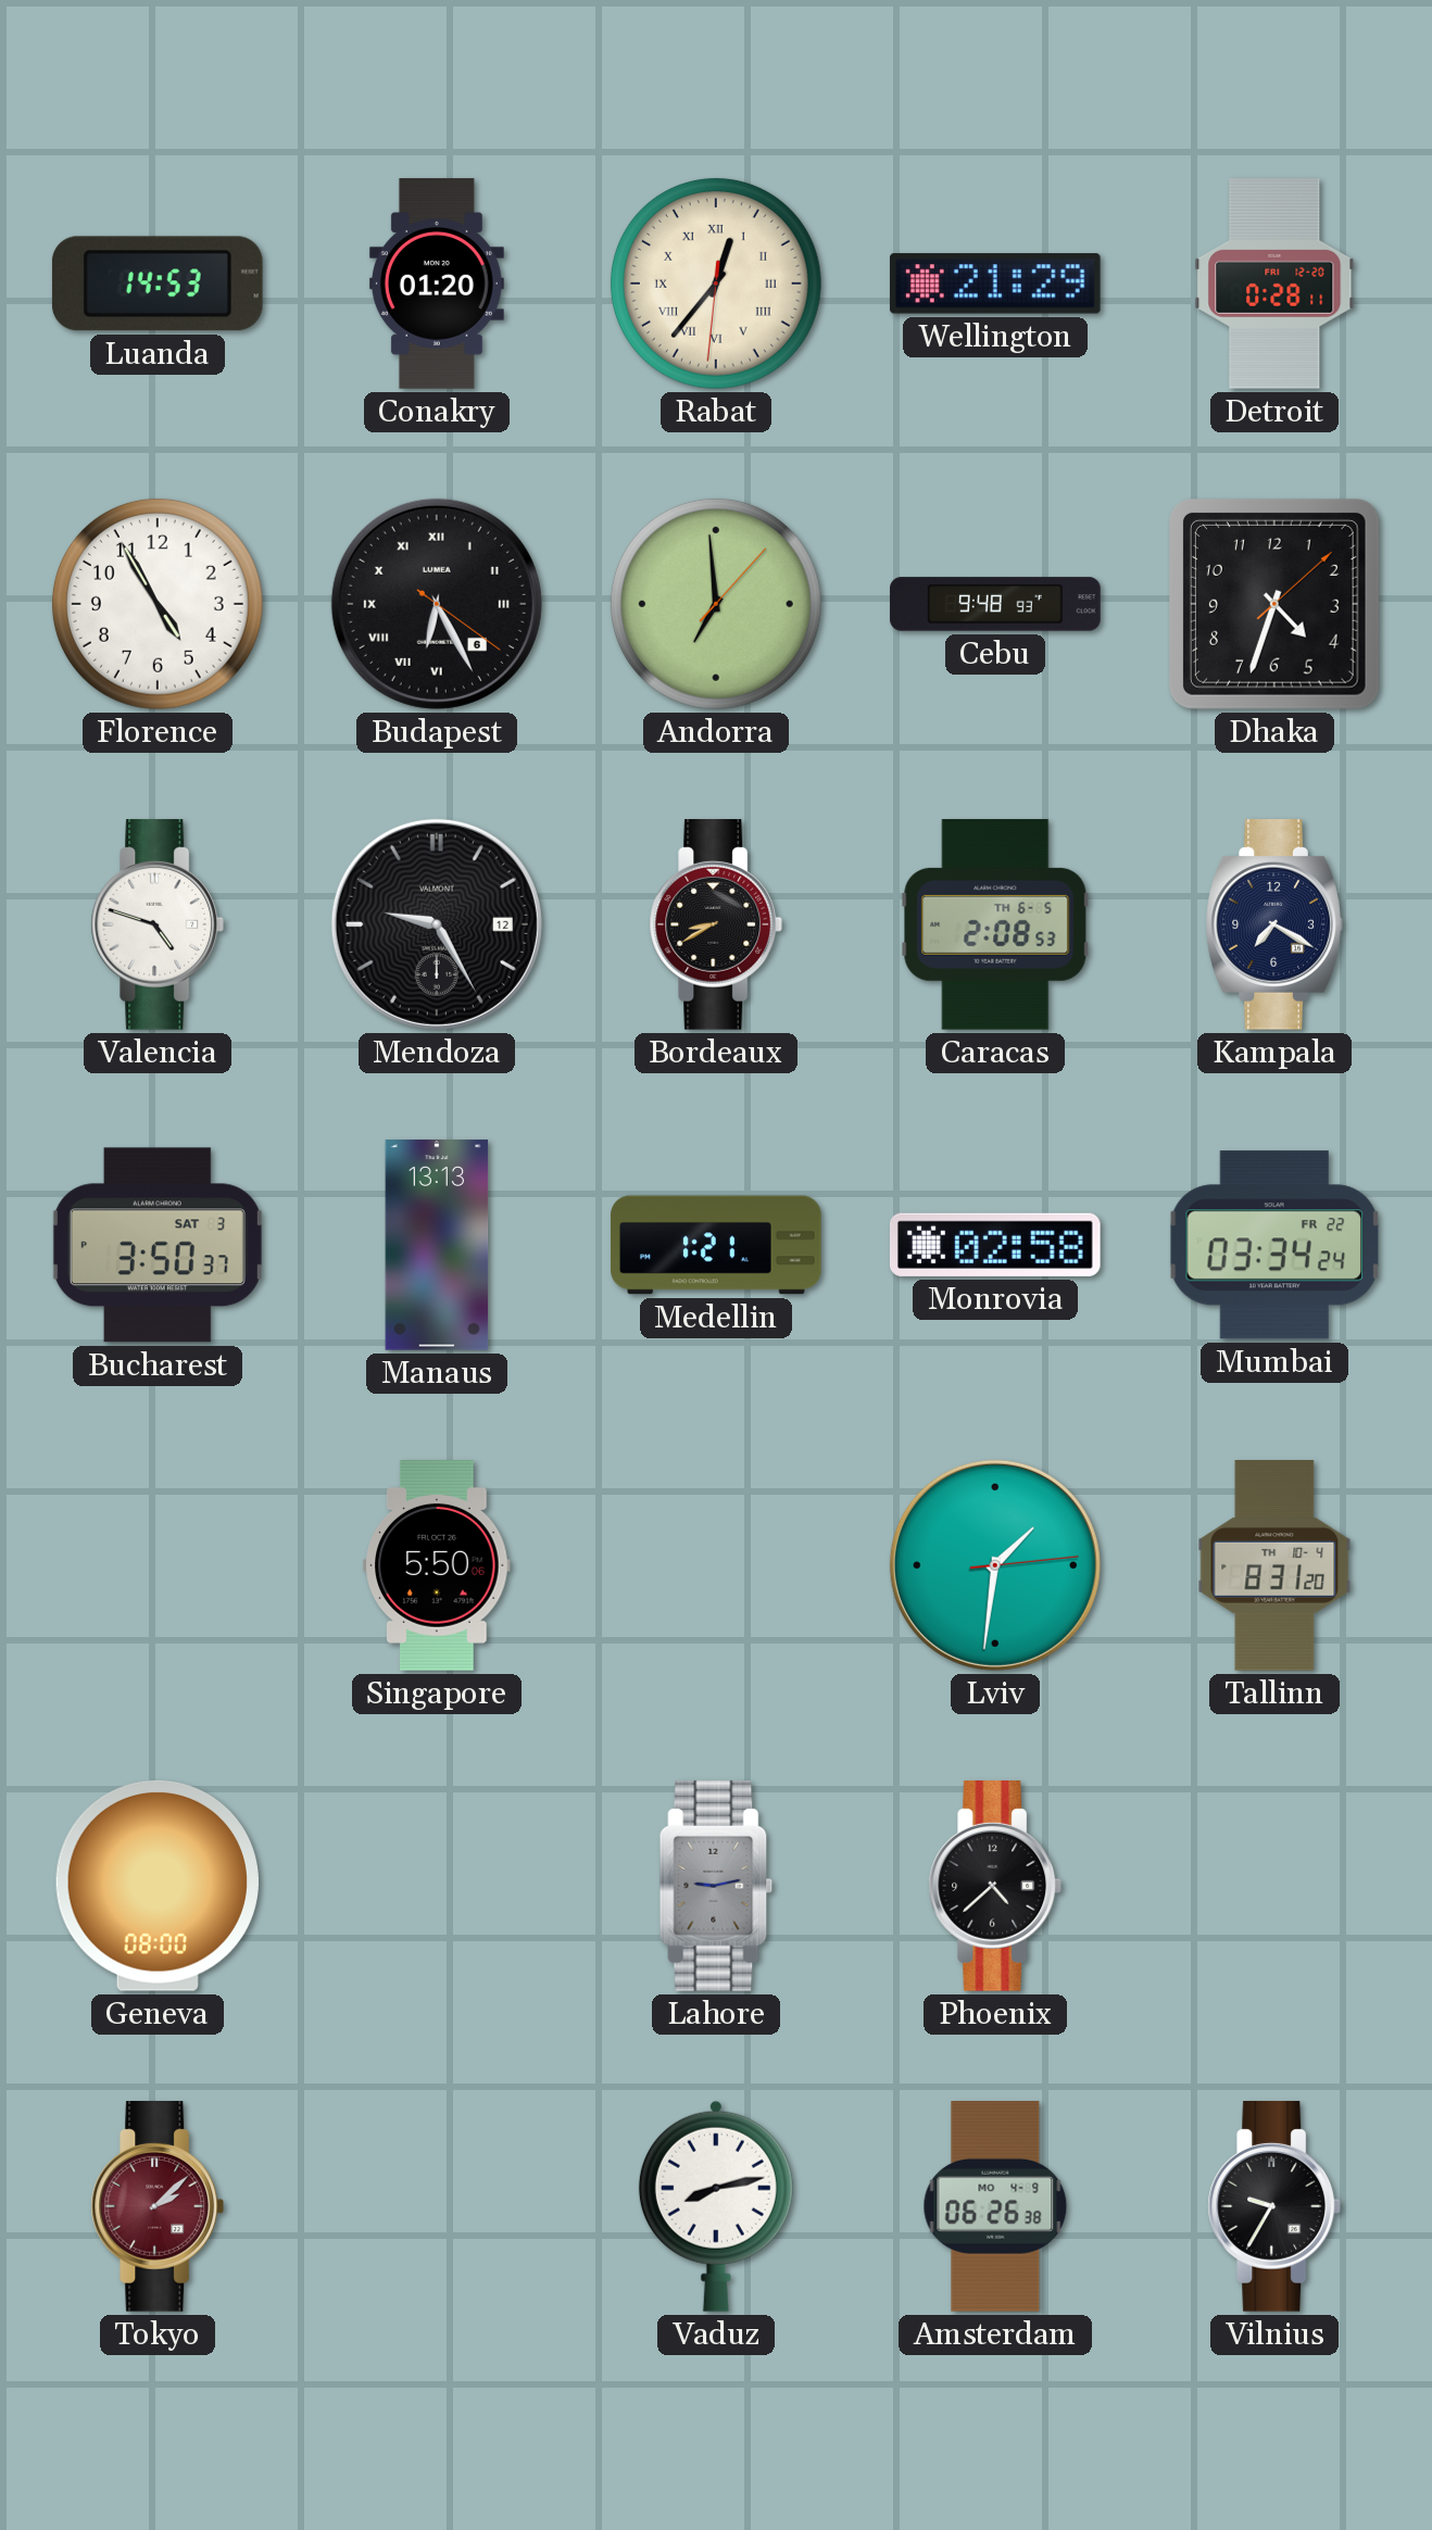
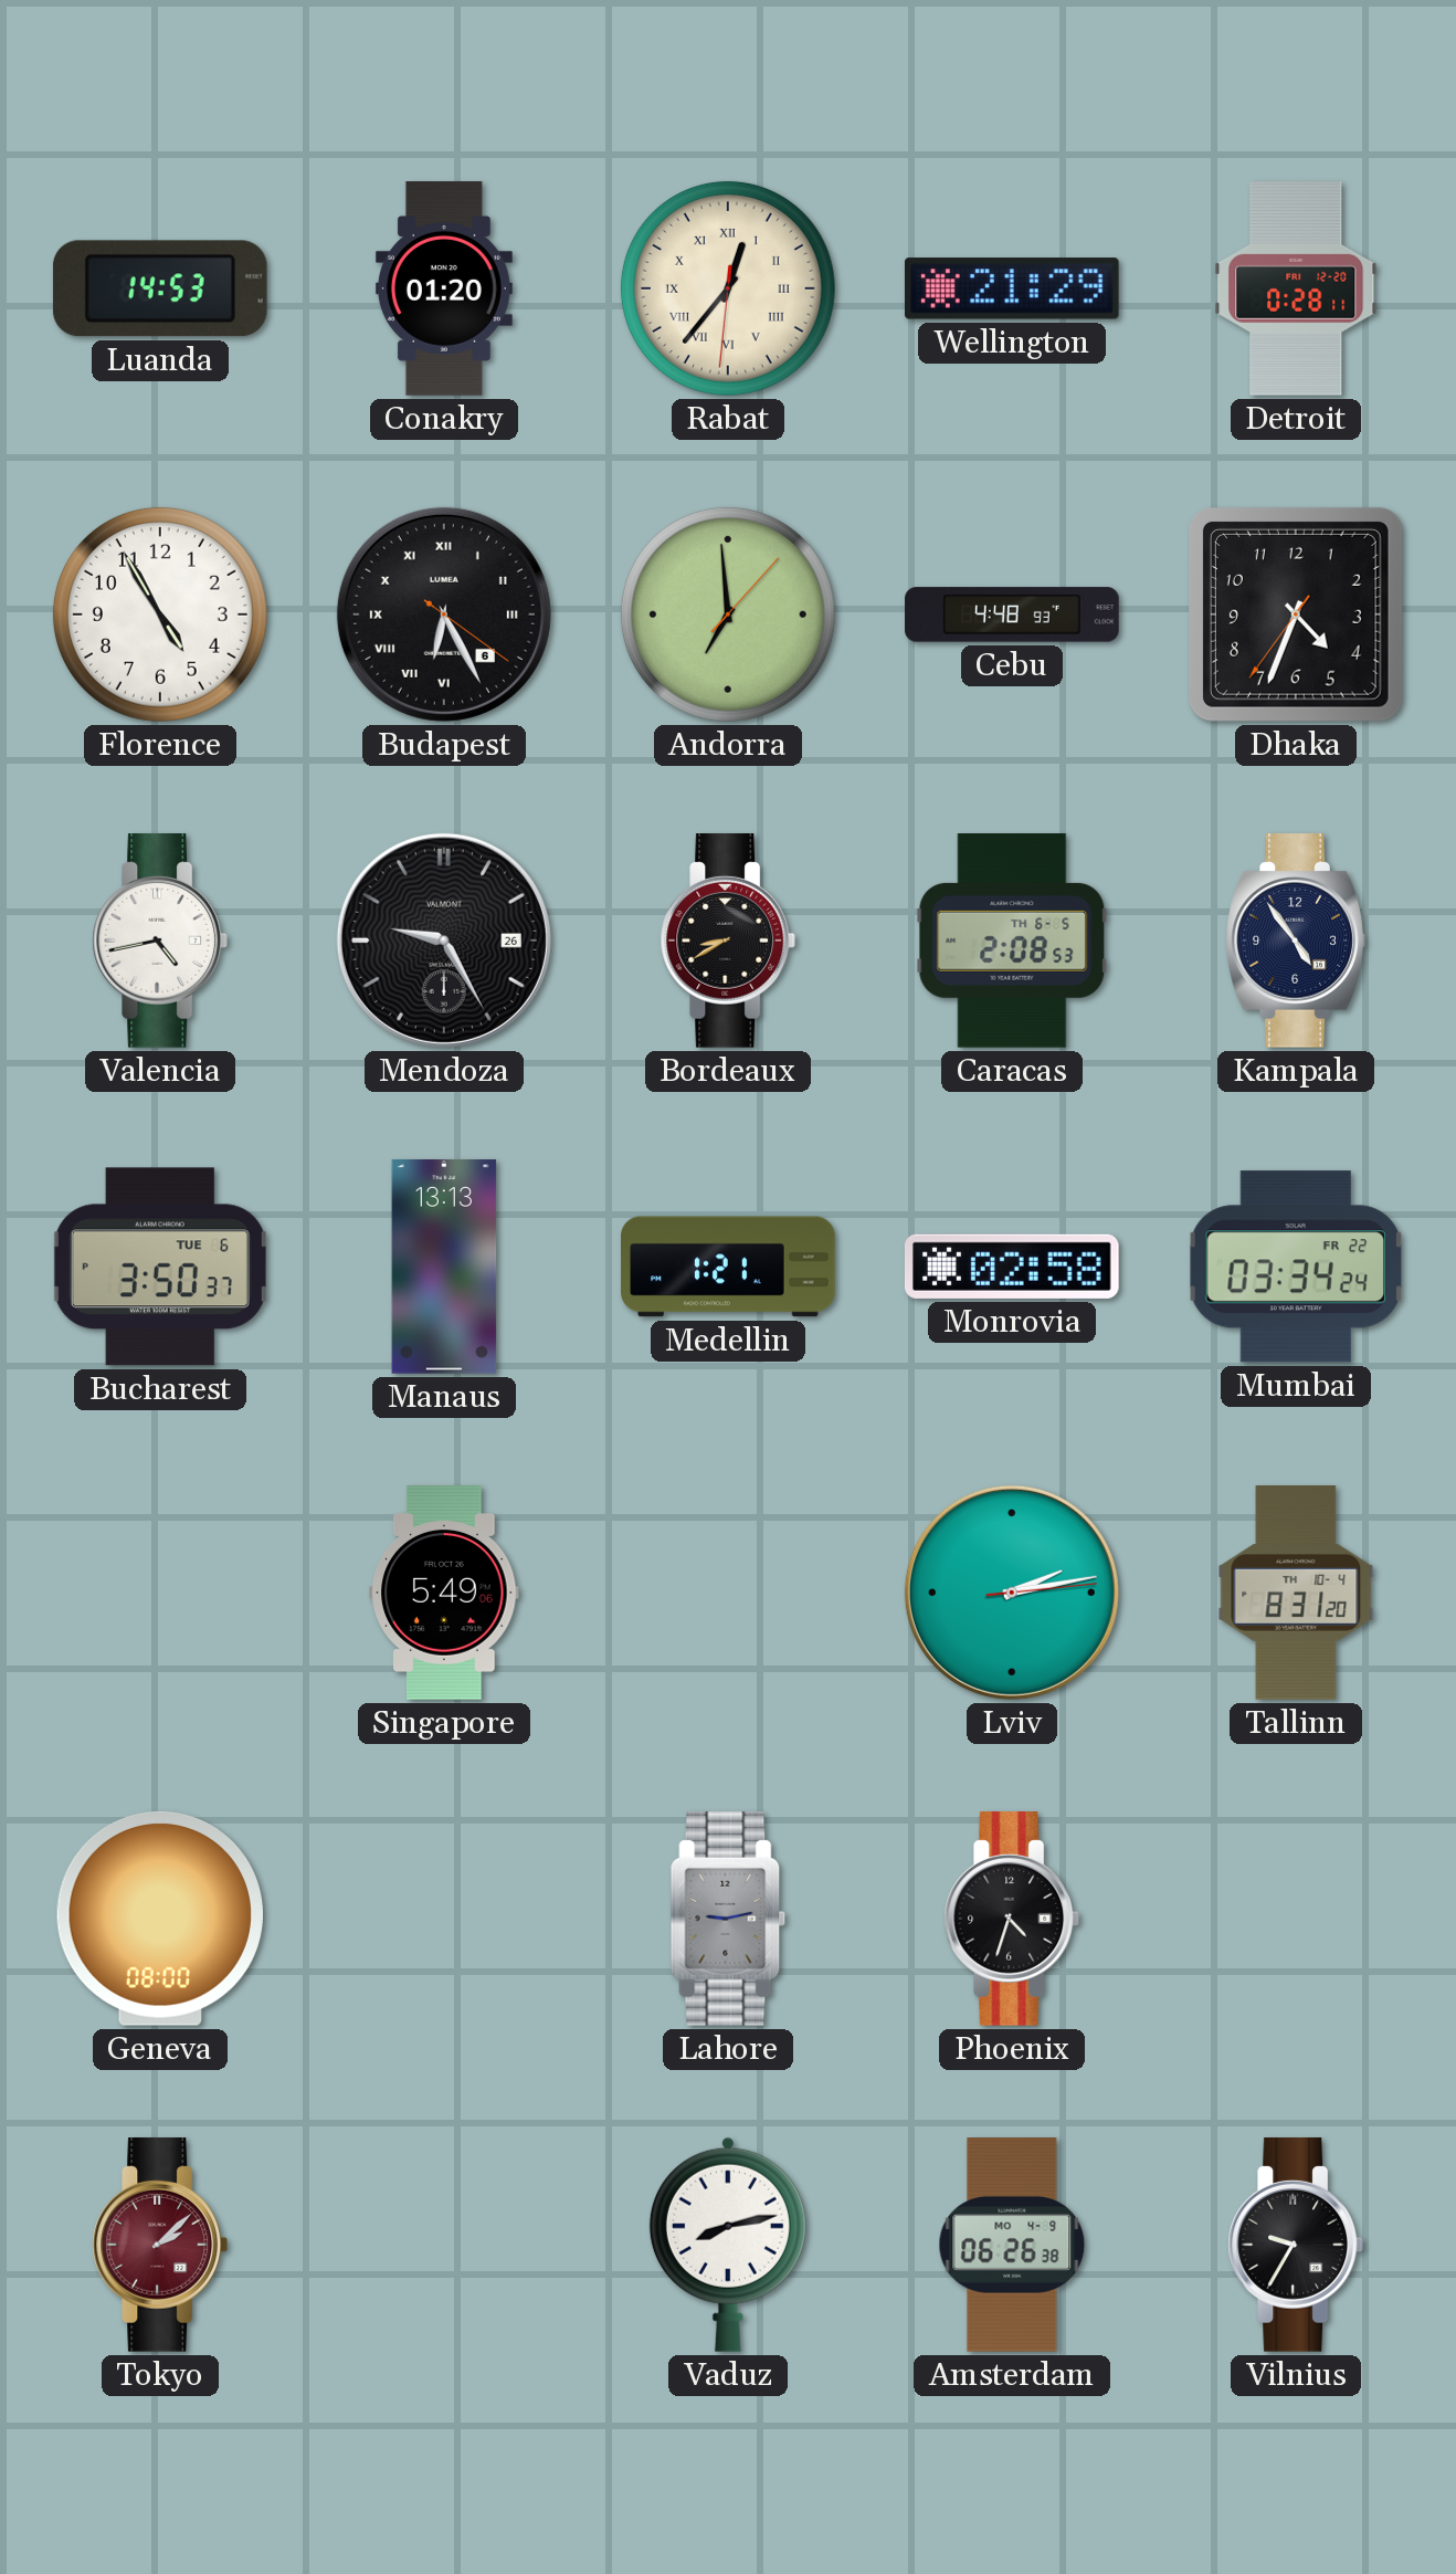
Cebu: 9:48 -> 4:48
Dhaka: 4:33:08 -> 4:33:36
Valencia: 4:48 -> 4:43
Mendoza date: 12 -> 26
Kampala: 7:20 -> 4:54
Bucharest date: SAT 3 -> TUE 6
Singapore: 5:50 -> 5:49
Lviv: 1:31 -> 2:13
Phoenix: 4:38 -> 4:33
